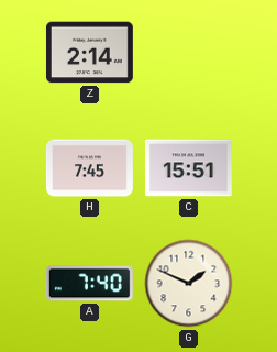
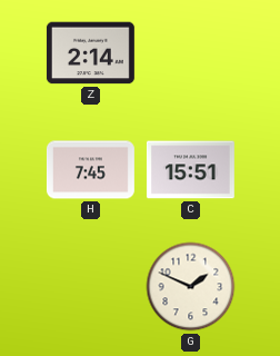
A: 7:40 -> none
